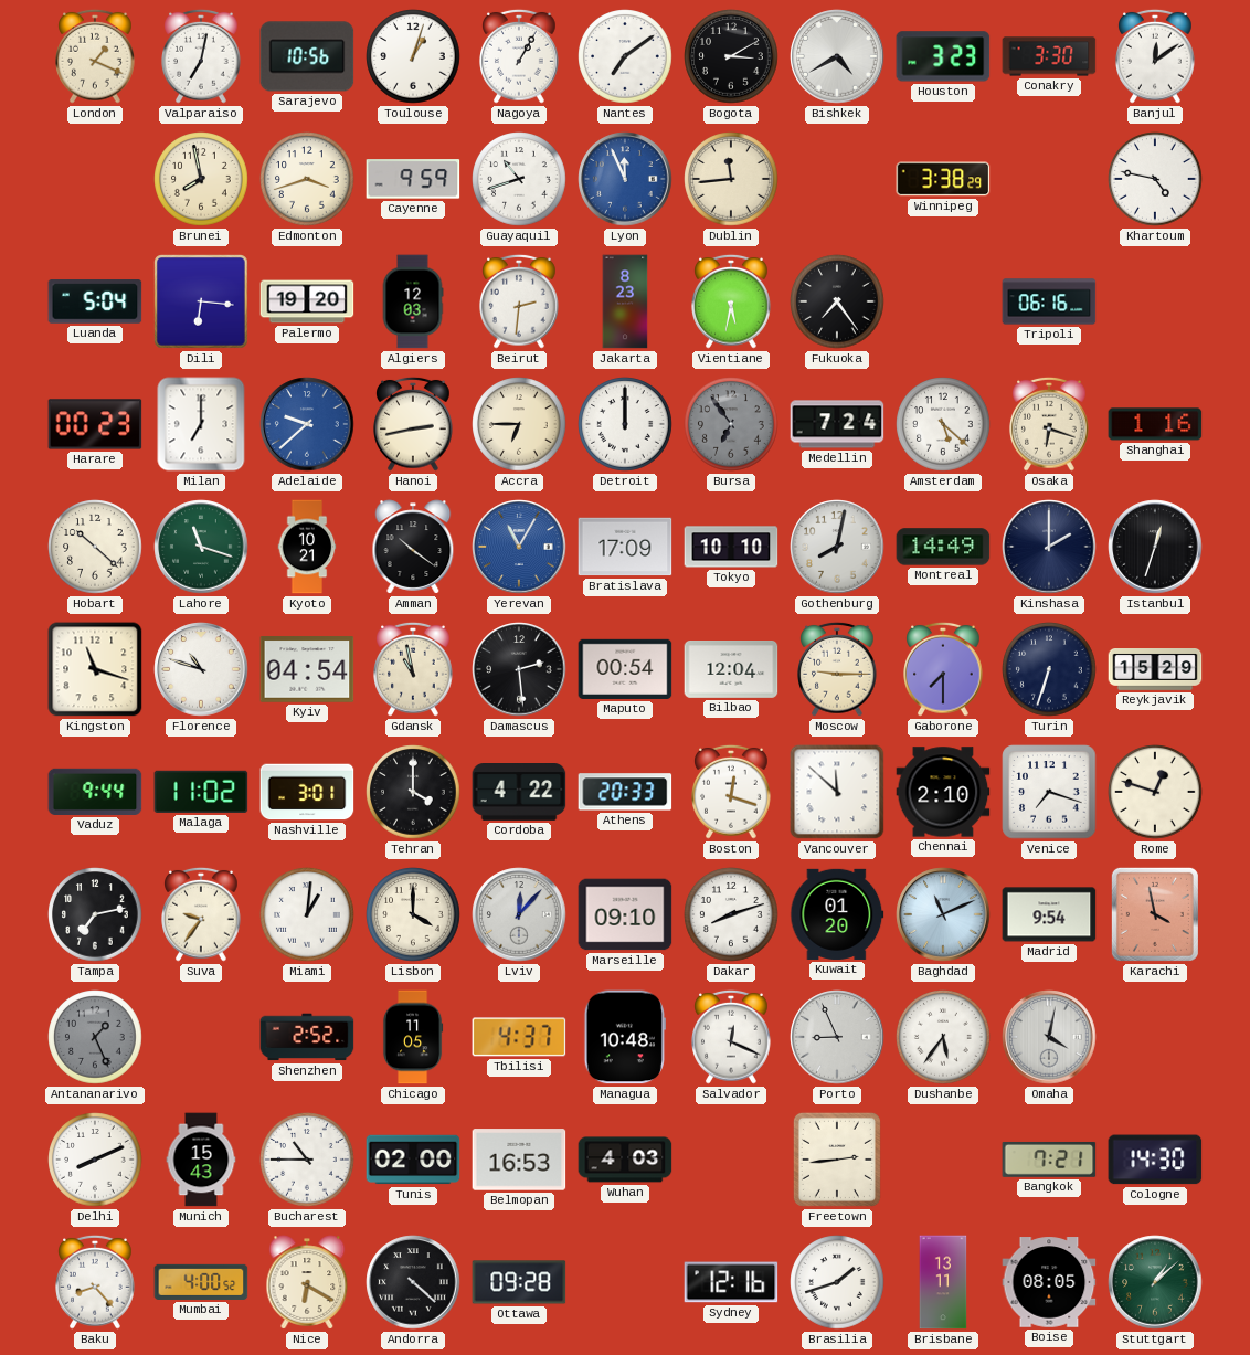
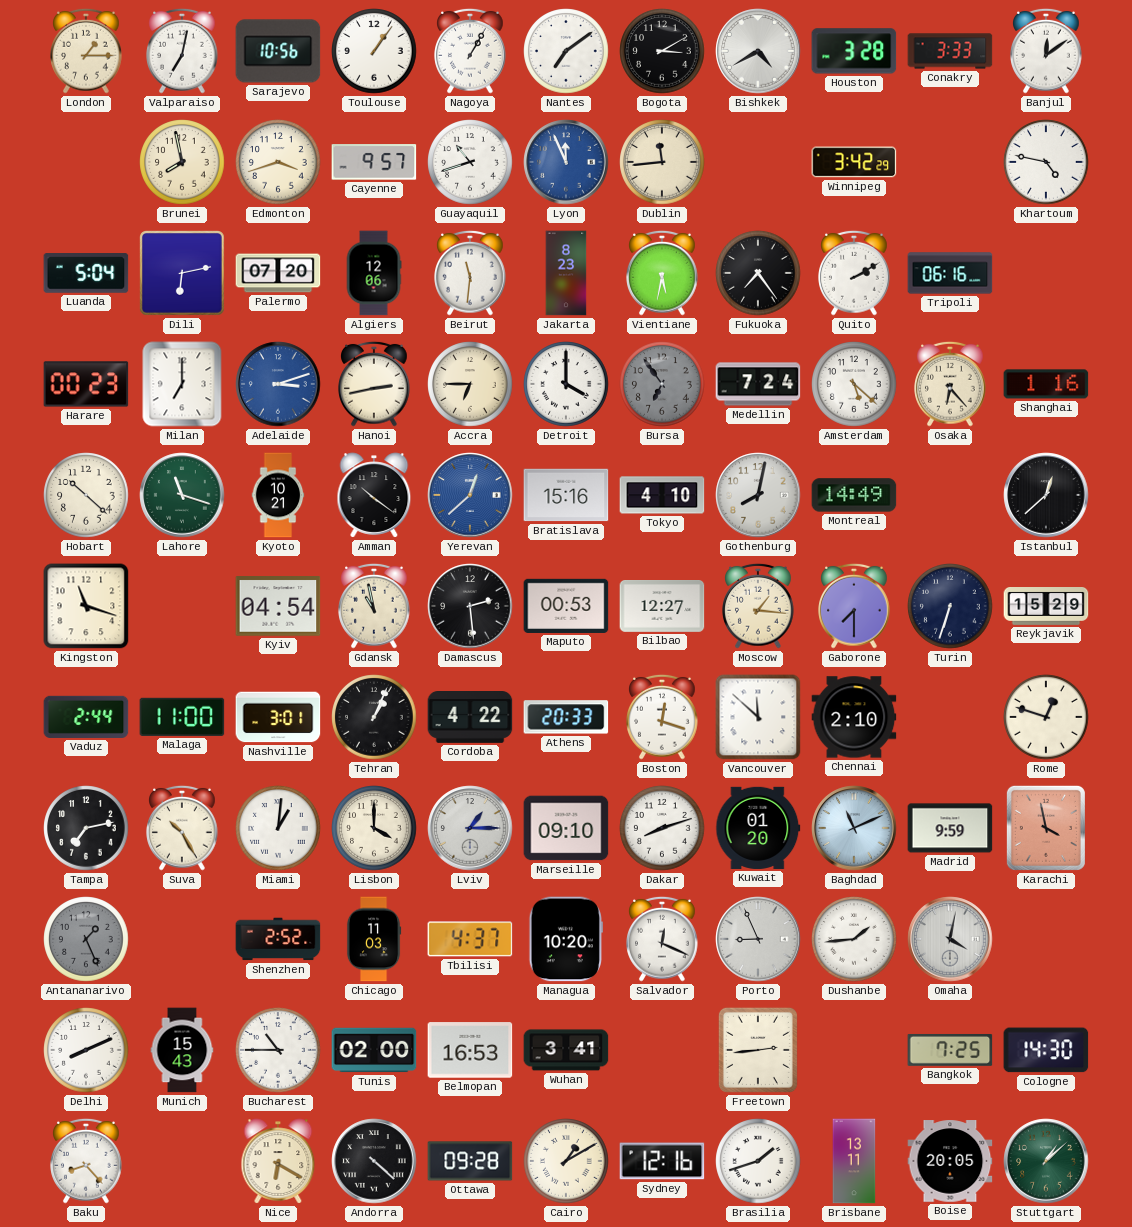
London: 1:19 -> 1:15
Toulouse: 1:03 -> 1:06
Houston: 3:23 -> 3:28
Conakry: 3:30 -> 3:33
Cayenne: 9:59 -> 9:57
Winnipeg: 3:38 -> 3:42
Dili: 6:16 -> 6:13
Palermo: 19:20 -> 07:20
Algiers: 12:03 -> 12:06
Beirut: 2:31 -> 11:31
Quito: none -> 2:10
Adelaide: 9:38 -> 3:12
Detroit: 12:00 -> 4:00
Osaka: 6:18 -> 6:23
Yerevan: 11:05 -> 12:38
Bratislava: 17:09 -> 15:16
Tokyo: 10:10 -> 4:10
Kinshasa: 2:00 -> none
Istanbul: 12:33 -> 12:38
Florence: 10:48 -> none
Maputo: 00:54 -> 00:53
Bilbao: 12:04 -> 12:27
Moscow: 9:15 -> 1:16
Vaduz: 9:44 -> 2:44
Malaga: 11:02 -> 11:00
Tehran: 4:00 -> 1:04
Venice: 7:18 -> none
Suva: 9:36 -> 10:25
Lviv: 12:07 -> 1:15
Madrid: 9:54 -> 9:59
Chicago: 11:05 -> 11:03
Managua: 10:48 -> 10:20
Dushanbe: 5:36 -> 1:44
Wuhan: 4:03 -> 3:41
Bangkok: 7:21 -> 7:25
Mumbai: 4:00 -> none
Cairo: none -> 1:10
Boise: 08:05 -> 20:05
